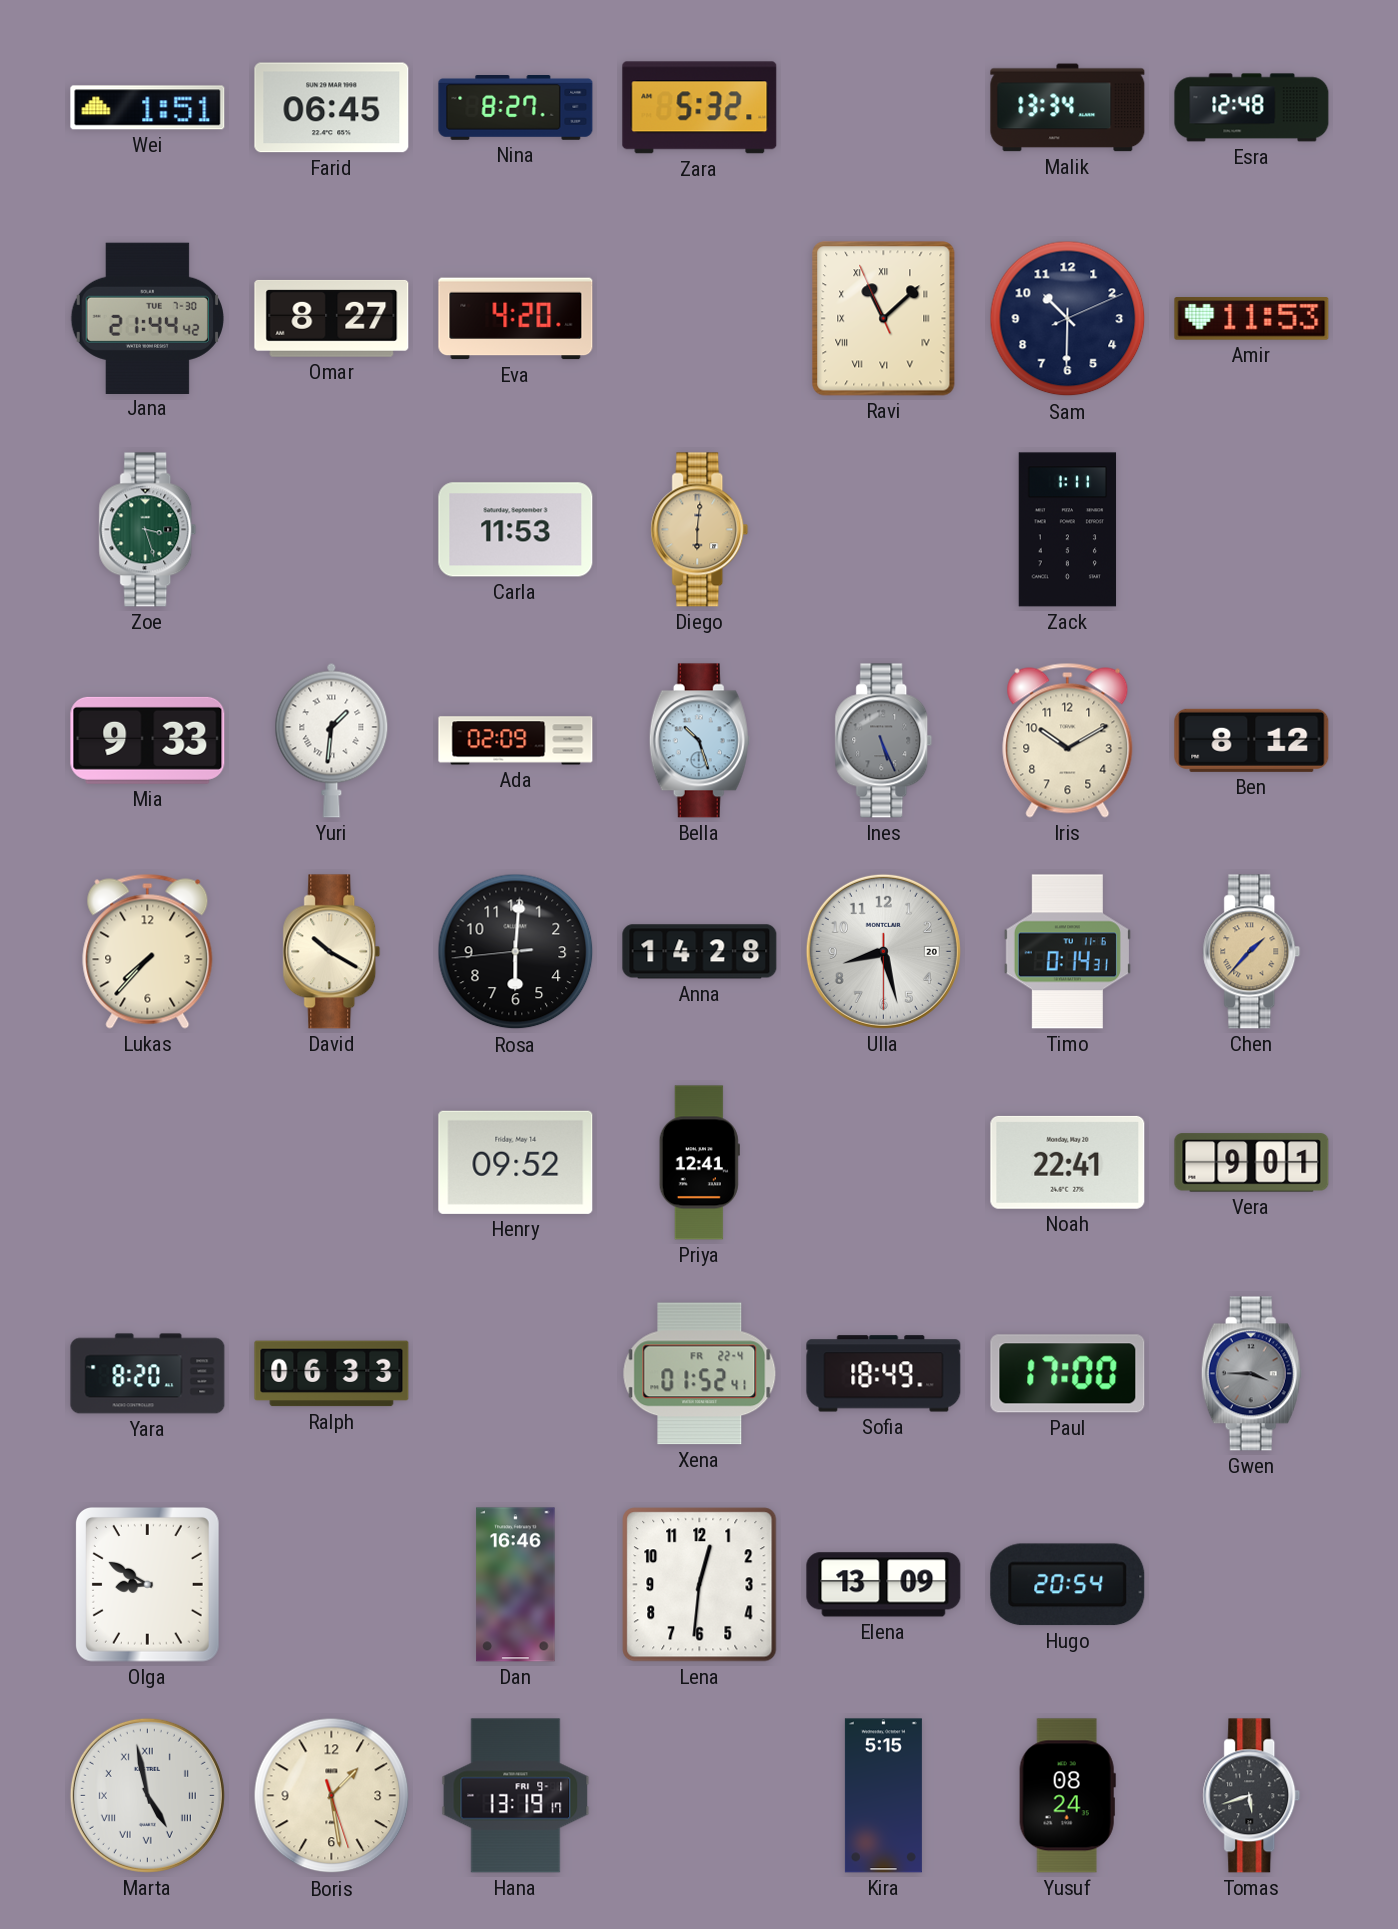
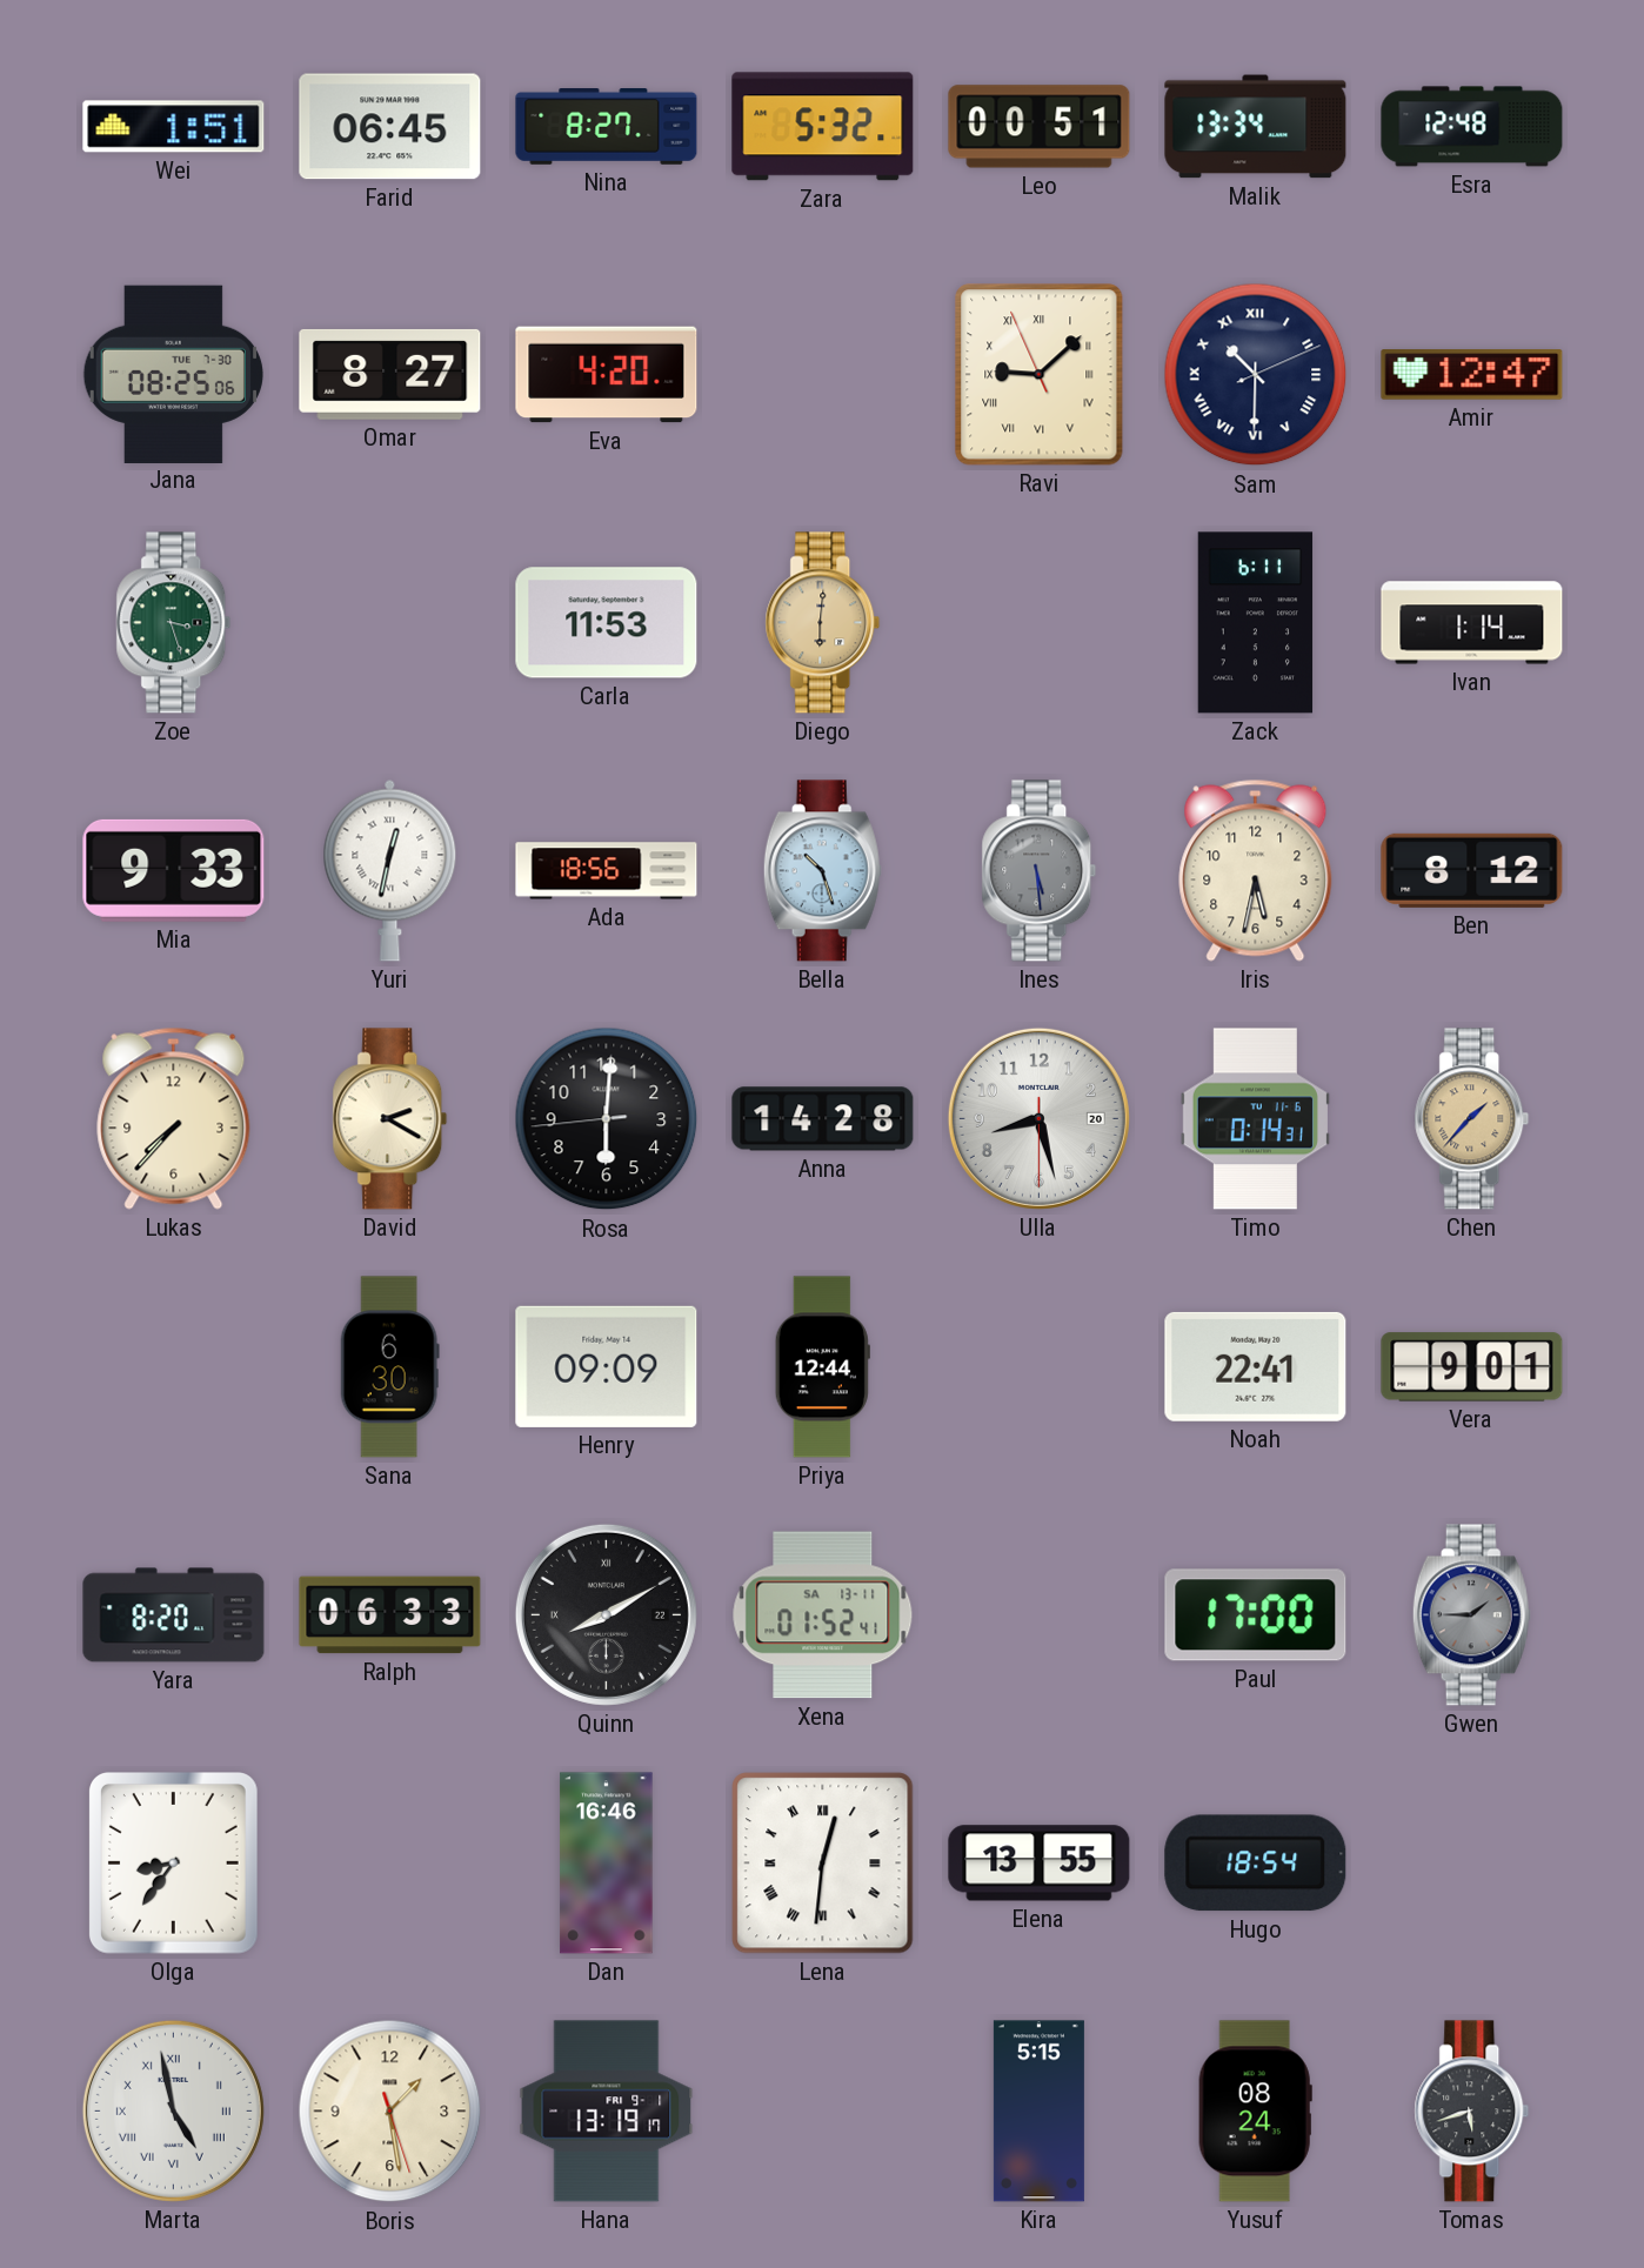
Leo: none -> 00:51
Jana: 21:44 -> 08:25
Ravi: 11:07 -> 9:07
Sam numerals: Arabic -> Roman
Amir: 11:53 -> 12:47
Zack: 1:11 -> 6:11
Ivan: none -> 1:14
Yuri: 1:31 -> 12:32
Ada: 02:09 -> 18:56
Ines: 5:26 -> 5:29
Iris: 10:10 -> 5:32
David: 10:20 -> 2:20
Sana: none -> 6:30
Henry: 09:52 -> 09:09
Priya: 12:41 -> 12:44
Quinn: none -> 8:10
Xena date: FR 22-4 -> SA 13-11
Sofia: 18:49 -> none
Gwen: 3:45 -> 1:45
Olga: 8:50 -> 8:36
Lena numerals: Arabic -> Roman
Elena: 13:09 -> 13:55
Hugo: 20:54 -> 18:54
